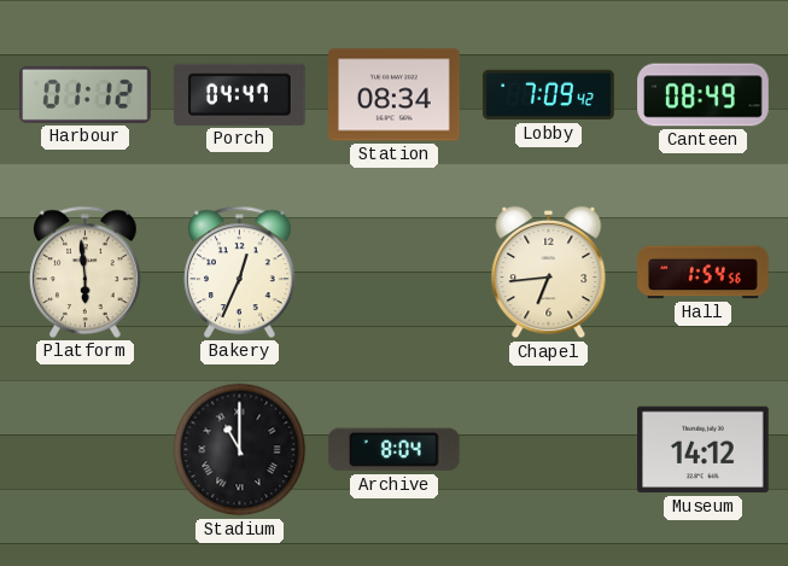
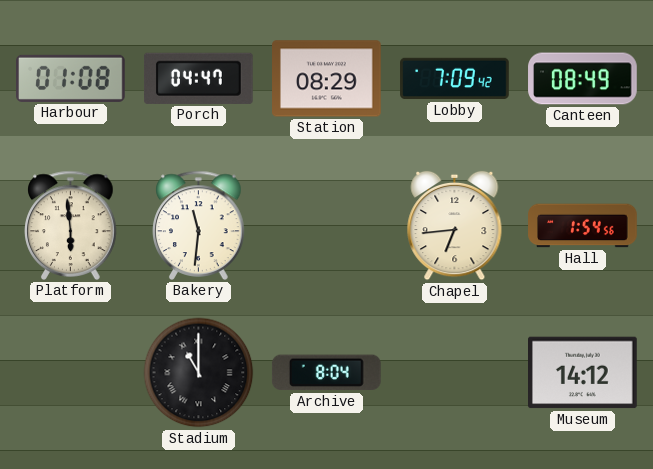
Harbour: 01:12 -> 01:08
Station: 08:34 -> 08:29
Bakery: 12:34 -> 11:31
